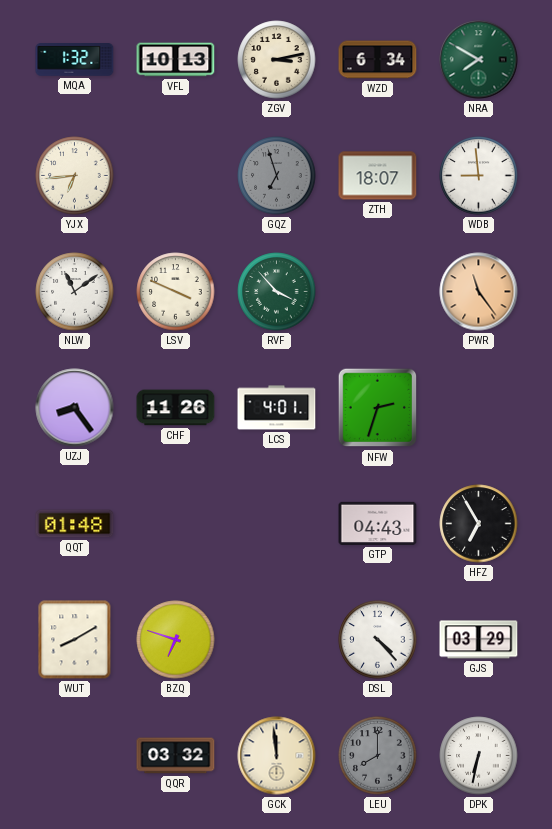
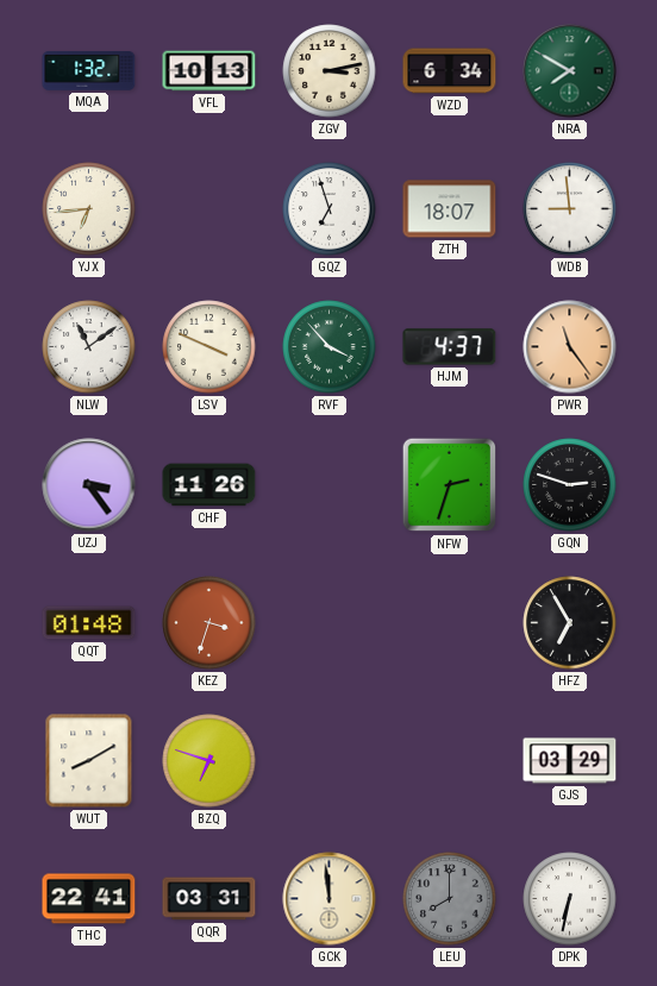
GQZ dial: grey -> white
HJM: none -> 4:37
UZJ: 8:24 -> 3:24
LCS: 4:01 -> none
GQN: none -> 2:48
KEZ: none -> 3:33
GTP: 04:43 -> none
DSL: 4:23 -> none
THC: none -> 22:41
QQR: 03:32 -> 03:31
